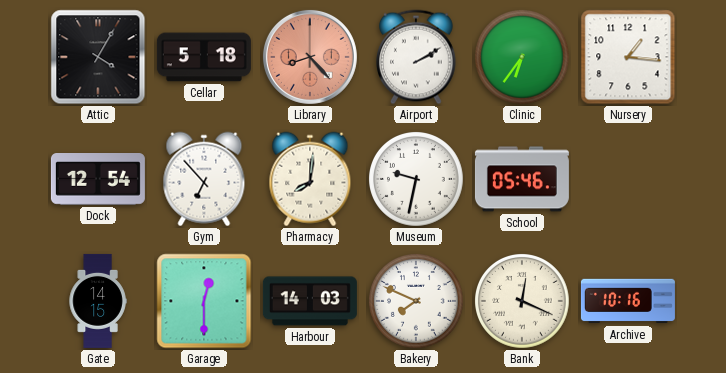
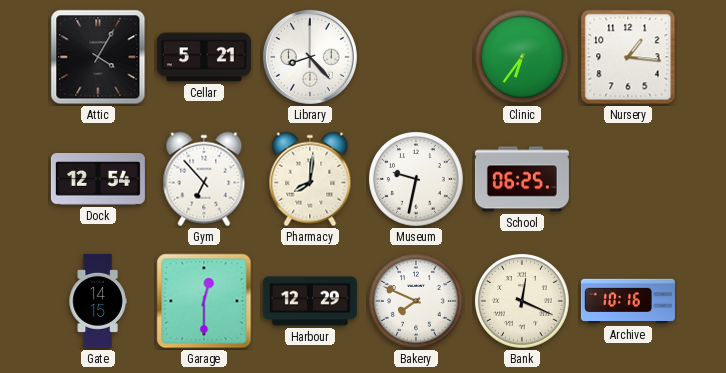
Cellar: 5:18 -> 5:21
Library dial: salmon -> white
Airport: 2:10 -> none
School: 05:46 -> 06:25
Harbour: 14:03 -> 12:29
